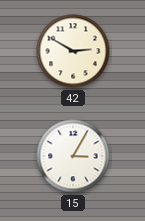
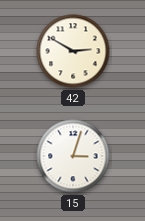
15: 3:05 -> 3:03
